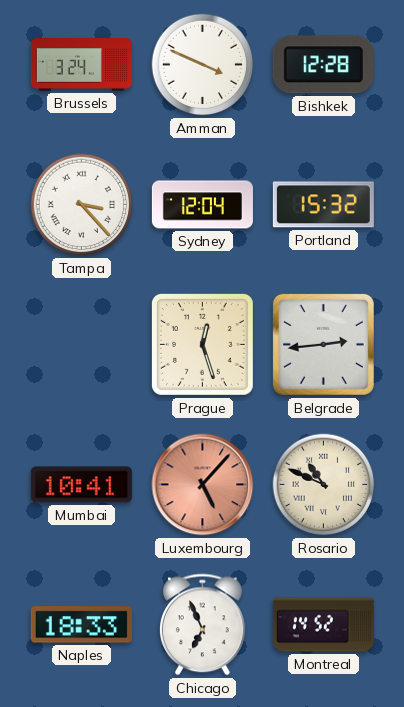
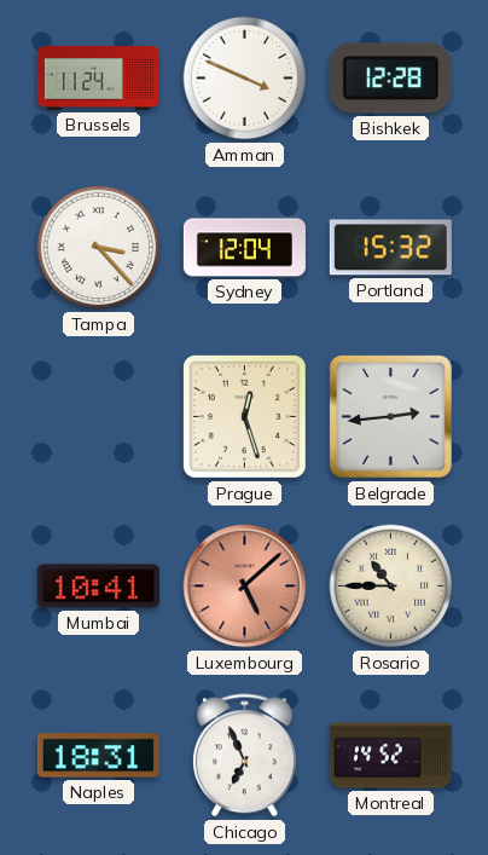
Brussels: 3:24 -> 11:24
Luxembourg: 5:07 -> 5:08
Rosario: 10:49 -> 10:45
Naples: 18:33 -> 18:31
